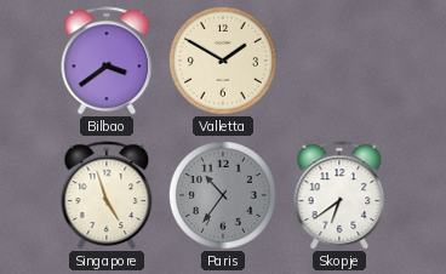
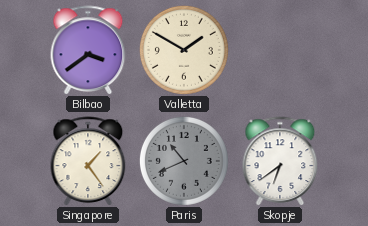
Singapore: 4:57 -> 1:24
Paris: 10:36 -> 10:41
